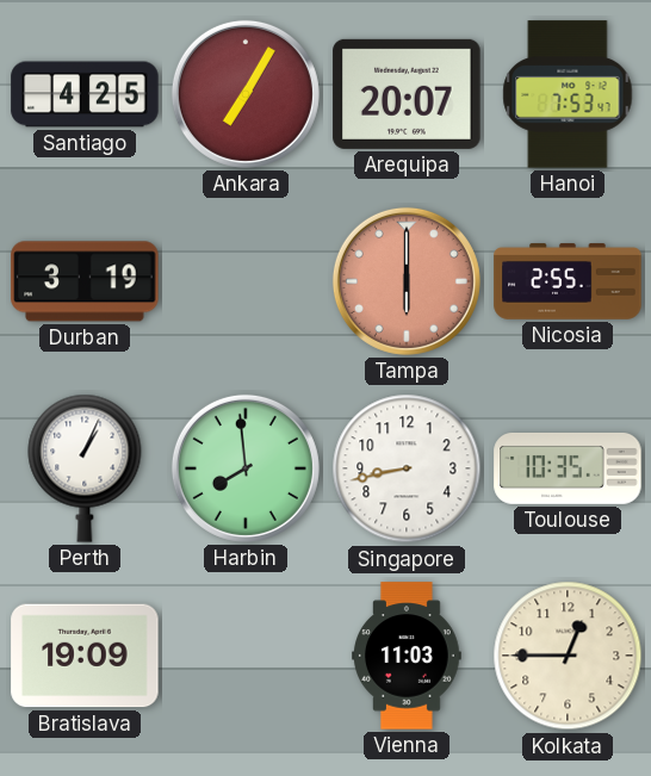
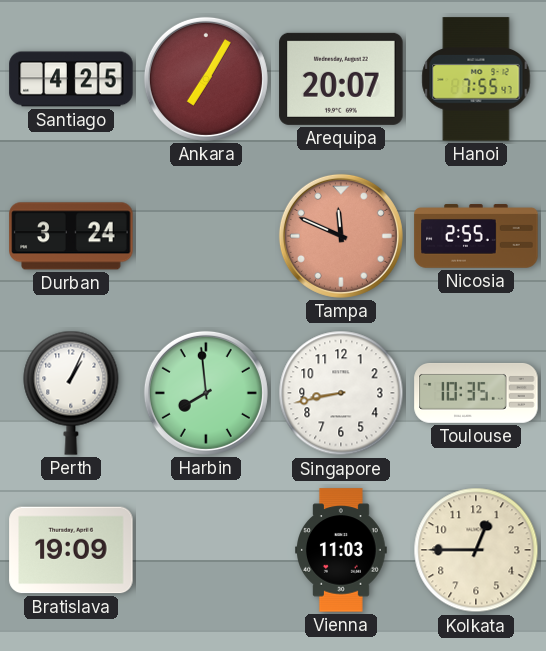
Hanoi: 7:53 -> 7:55
Durban: 3:19 -> 3:24
Tampa: 6:00 -> 11:49
